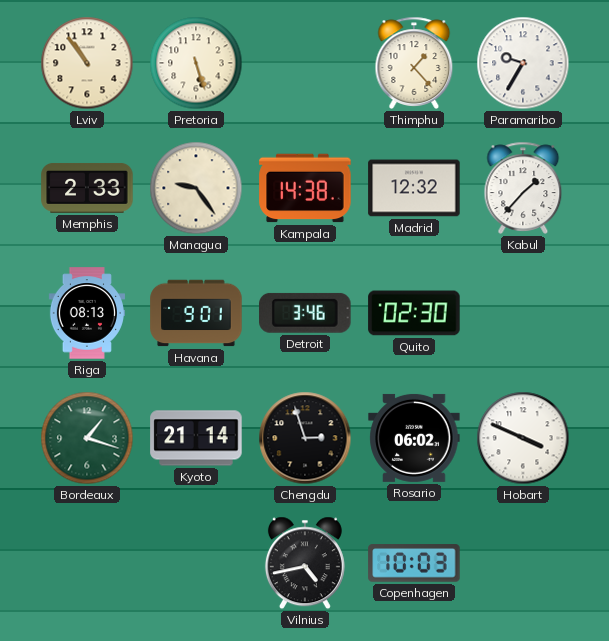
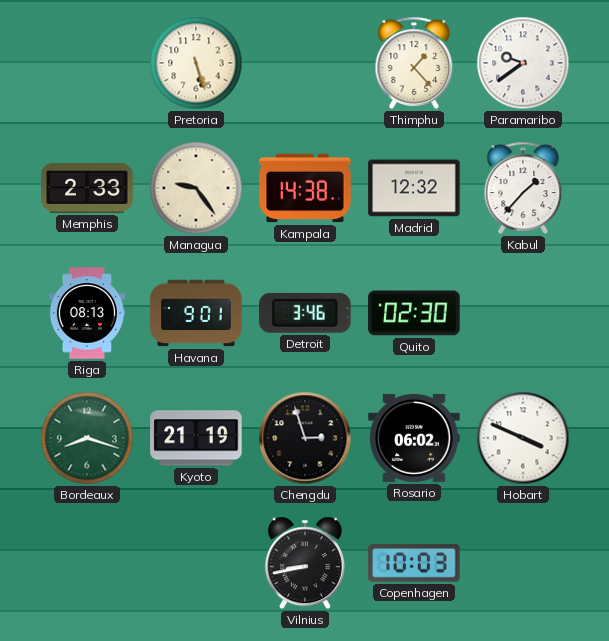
Lviv: 10:54 -> none
Paramaribo: 9:35 -> 9:39
Bordeaux: 1:18 -> 8:18
Kyoto: 21:14 -> 21:19
Vilnius: 4:43 -> 8:43
